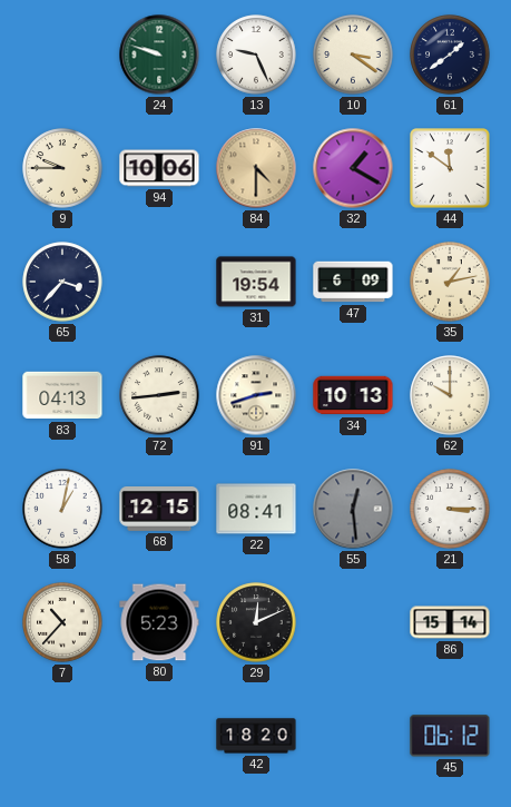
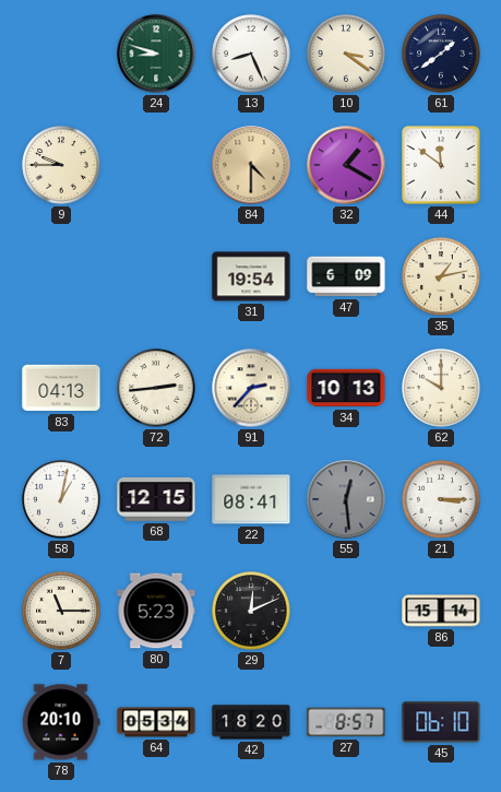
24: 9:48 -> 8:48
13: 9:26 -> 8:26
94: 10:06 -> none
65: 3:37 -> none
91: 2:42 -> 2:37
7: 10:37 -> 11:15
78: none -> 20:10
64: none -> 05:34
27: none -> 8:57
45: 06:12 -> 06:10
